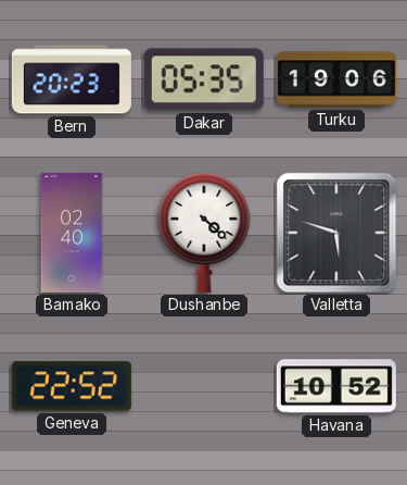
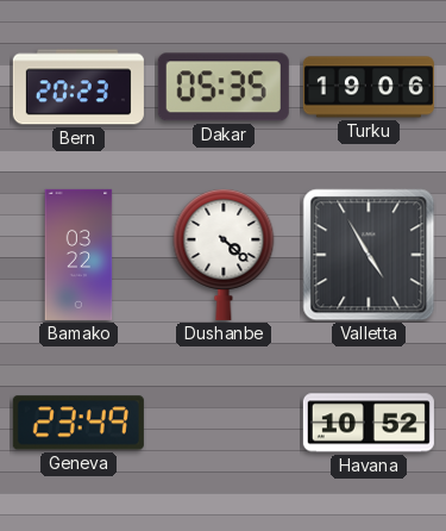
Bamako: 02:40 -> 03:22
Valletta: 5:48 -> 4:55
Geneva: 22:52 -> 23:49
